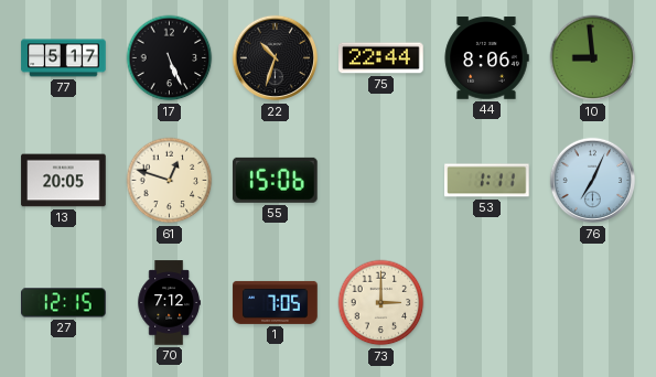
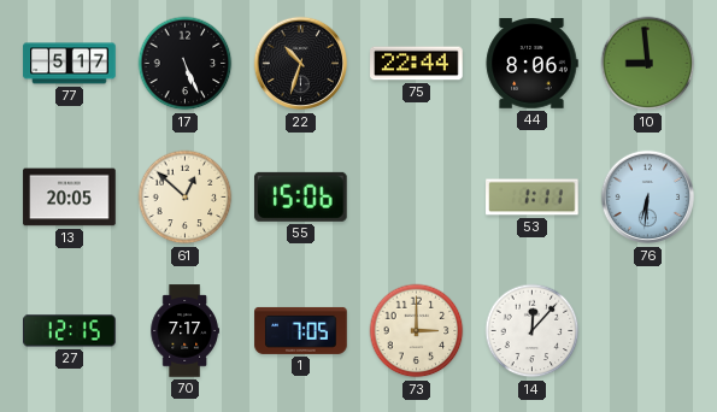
61: 12:48 -> 12:52
76: 7:04 -> 6:31
70: 7:12 -> 7:17
14: none -> 12:07
